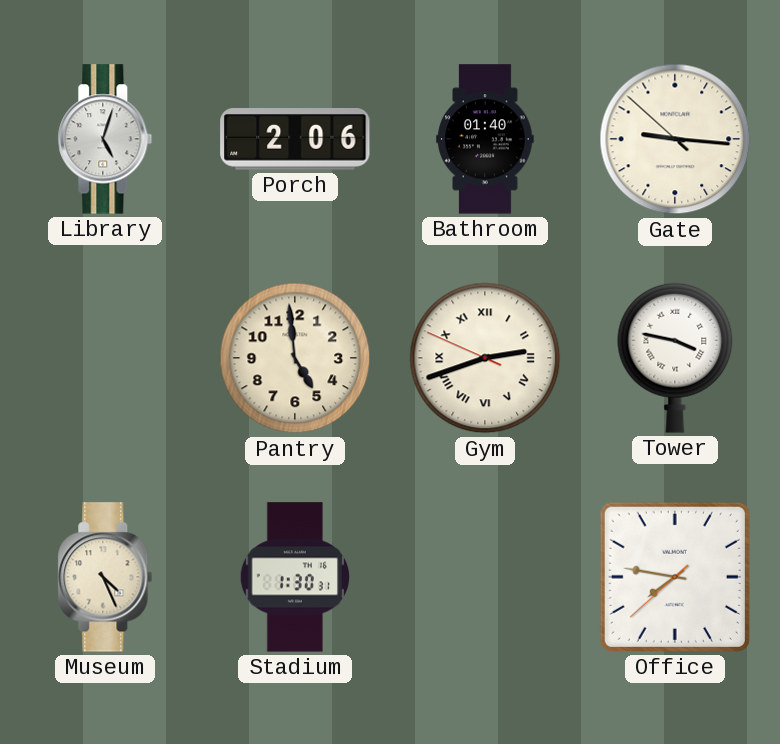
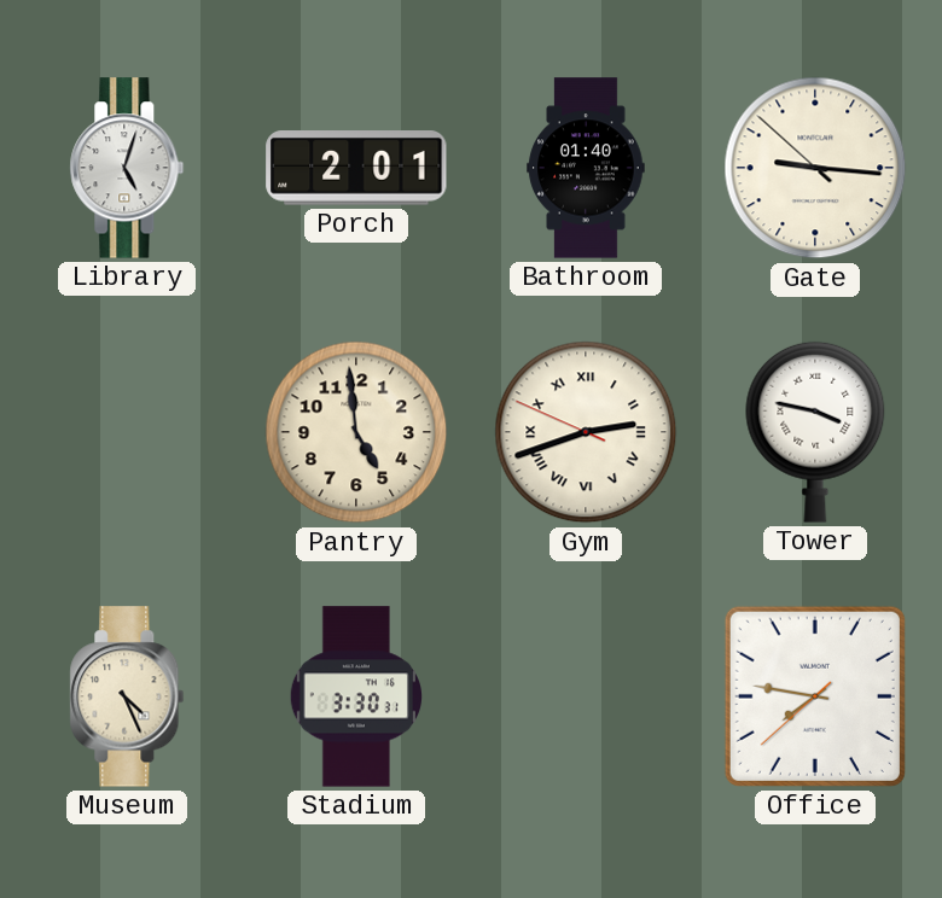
Porch: 2:06 -> 2:01
Stadium: 1:30 -> 3:30
